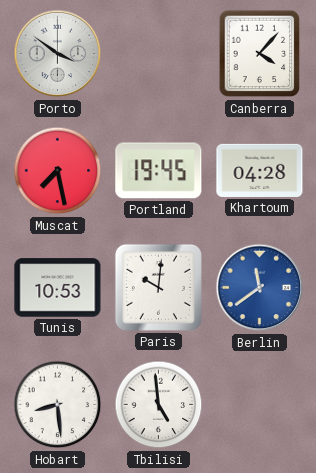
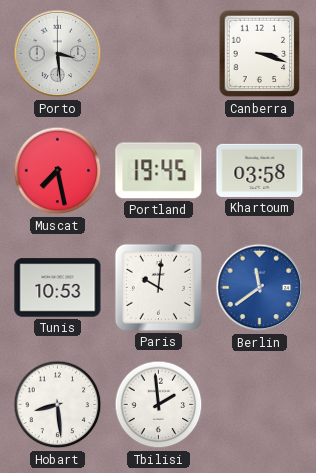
Porto: 3:51 -> 3:29
Canberra: 4:07 -> 3:18
Khartoum: 04:28 -> 03:58
Tbilisi: 4:59 -> 1:59
